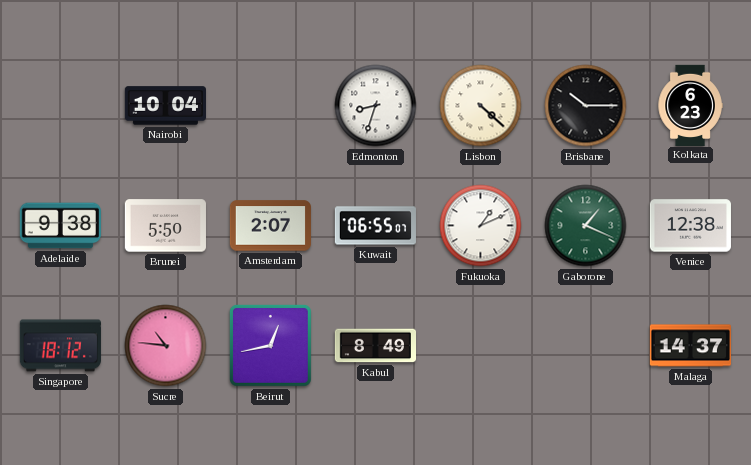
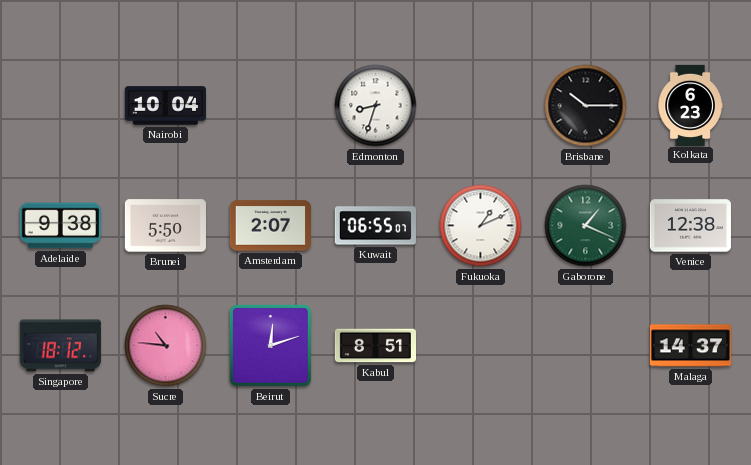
Lisbon: 4:22 -> none
Beirut: 12:43 -> 12:12
Kabul: 8:49 -> 8:51
